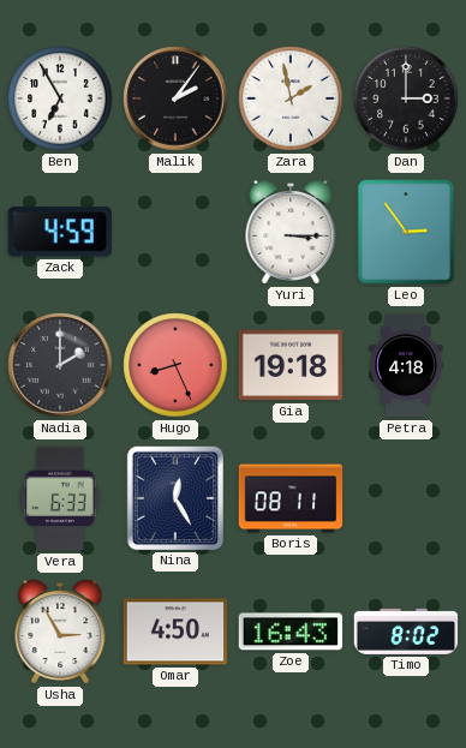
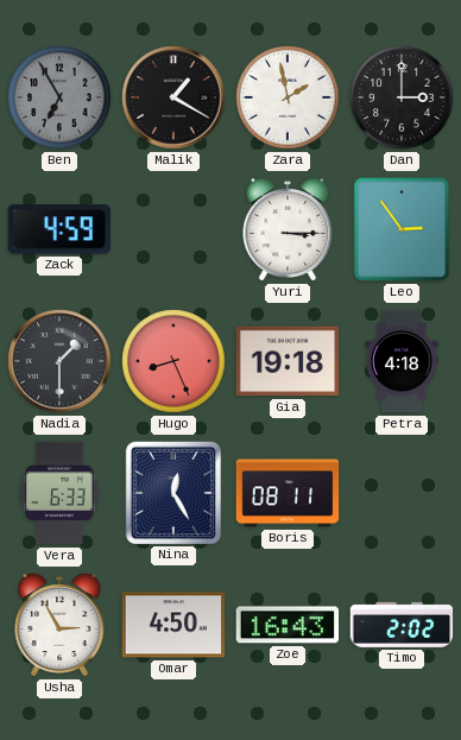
Ben dial: white -> grey
Malik: 2:06 -> 1:20
Nadia: 2:00 -> 1:30
Timo: 8:02 -> 2:02
